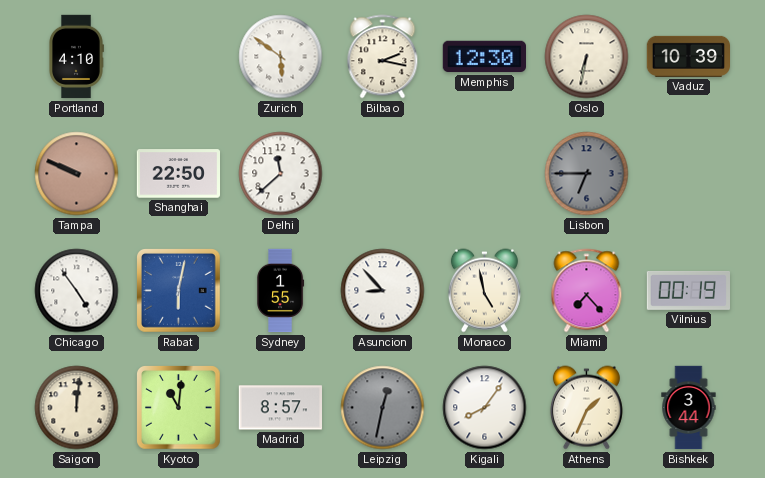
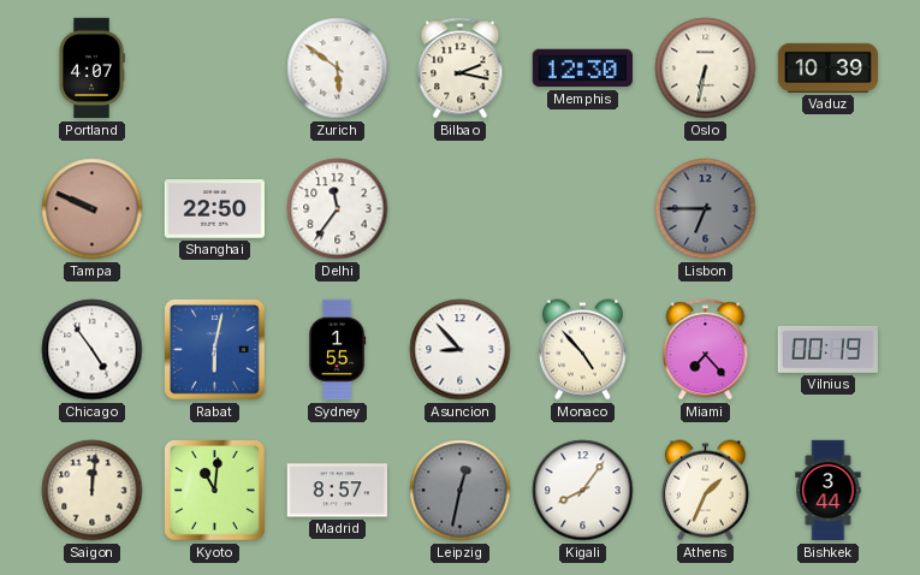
Portland: 4:10 -> 4:07
Delhi: 11:38 -> 11:36
Monaco: 4:58 -> 4:53
